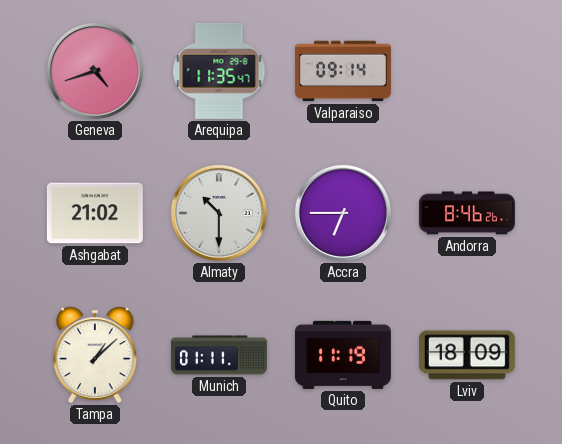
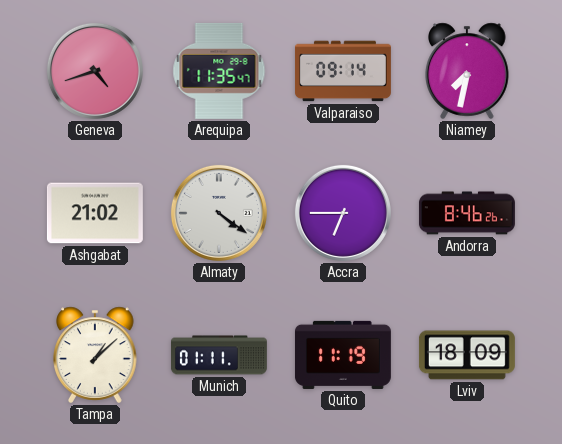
Niamey: none -> 7:32
Almaty: 10:30 -> 4:21
